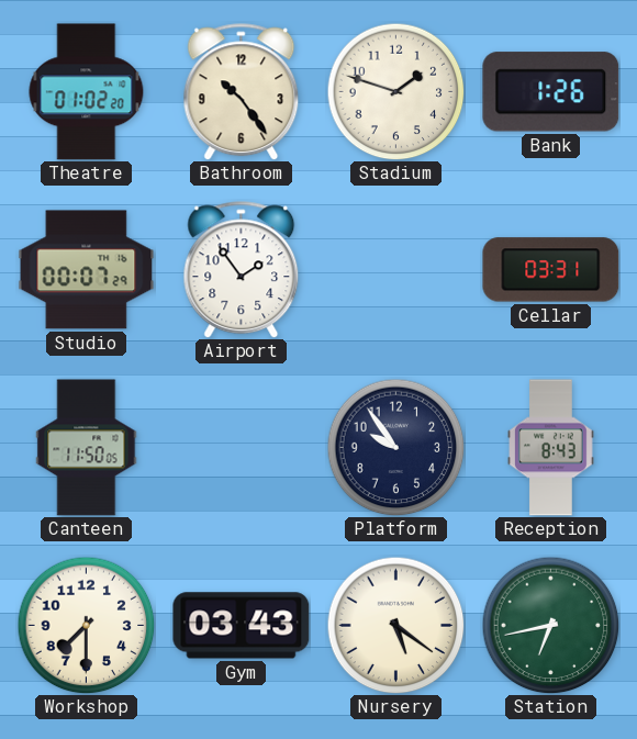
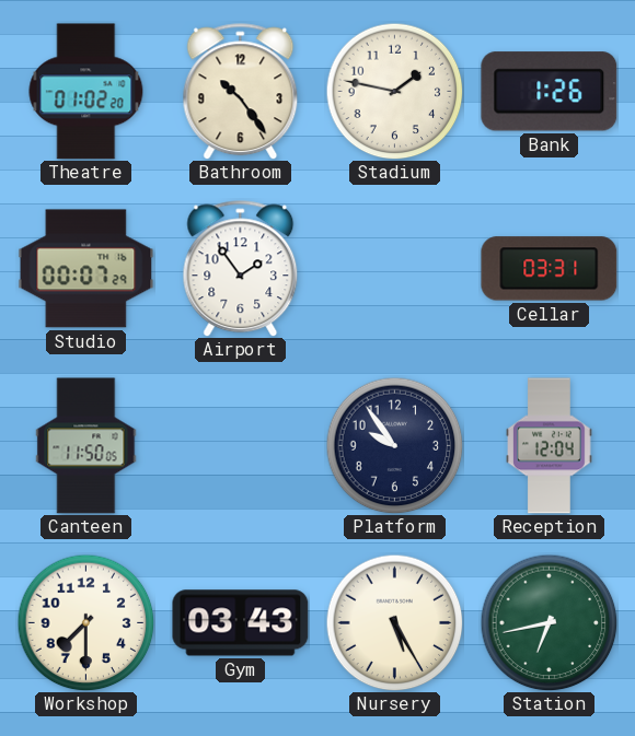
Stadium: 1:48 -> 1:47
Reception: 8:43 -> 12:04
Nursery: 5:21 -> 5:25
